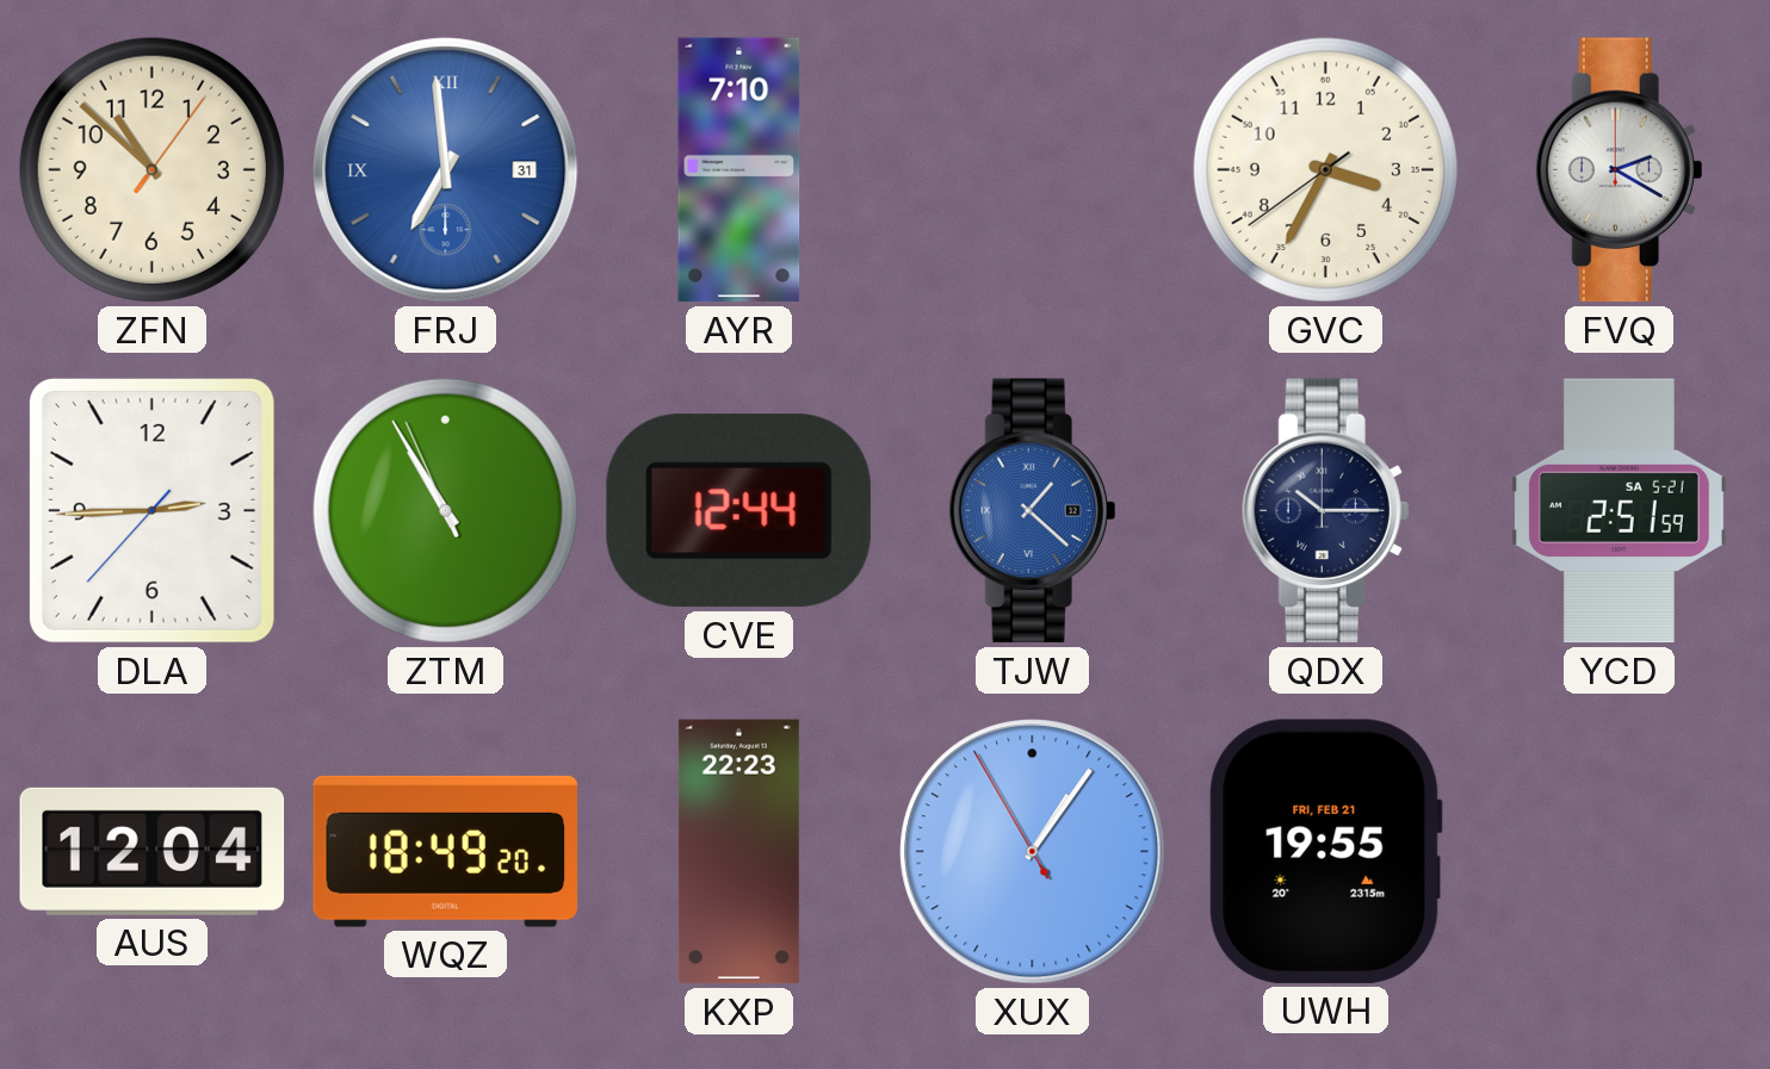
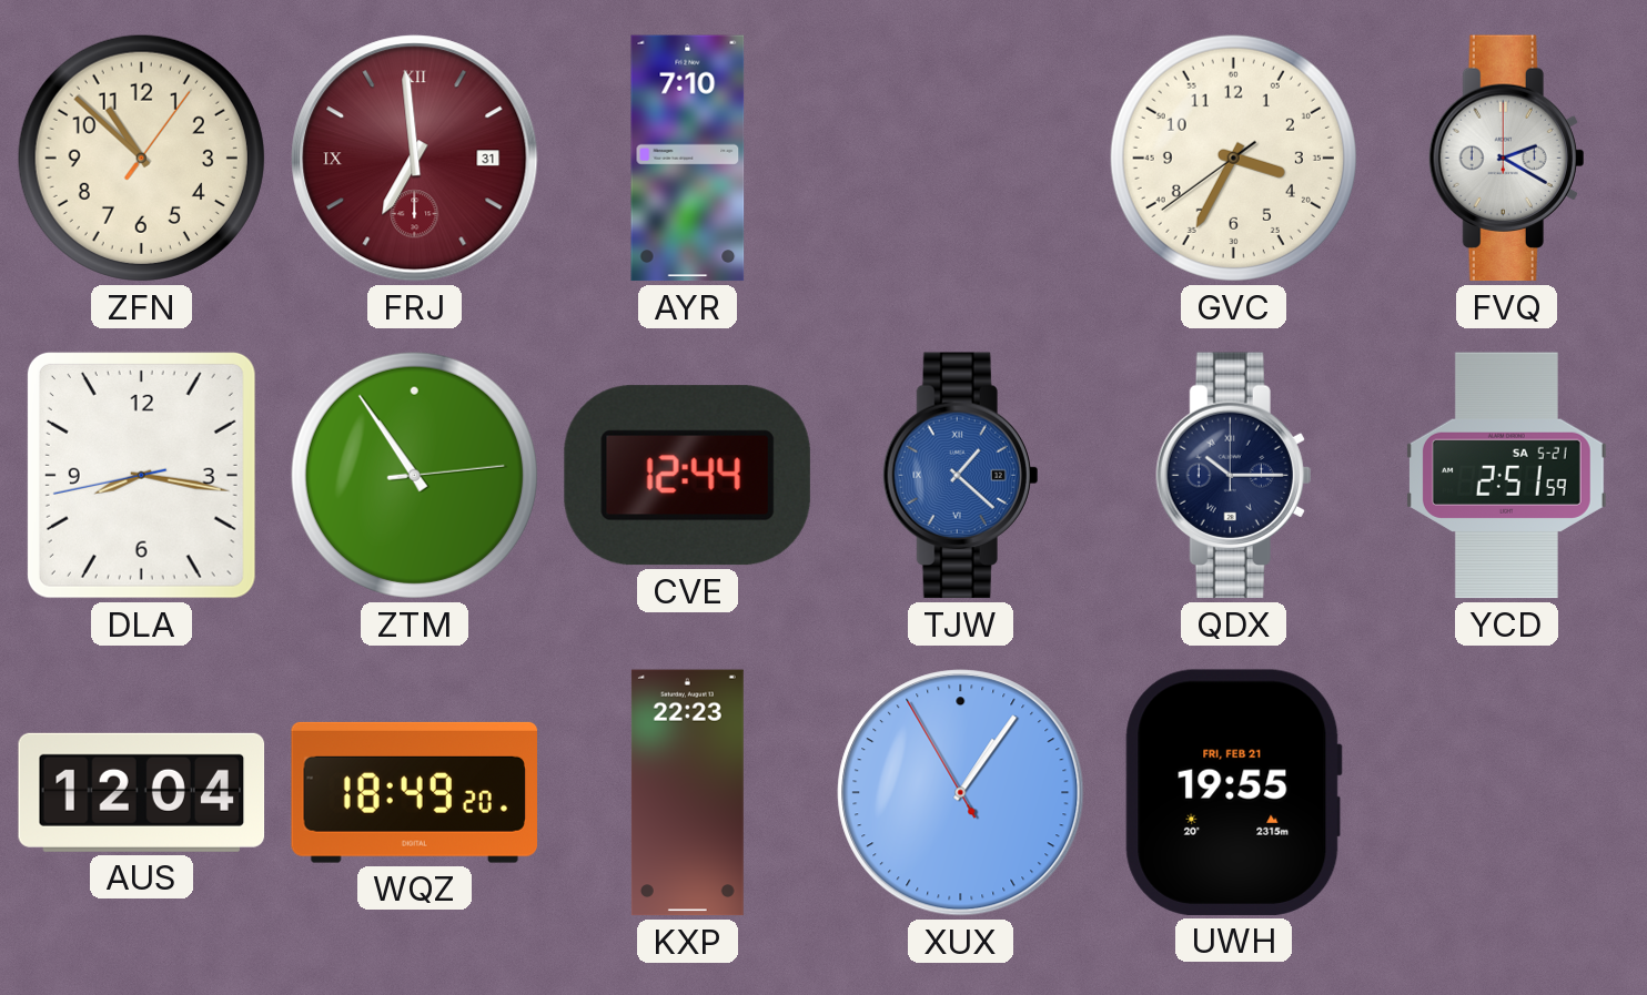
FRJ dial: blue -> burgundy
DLA: 2:44 -> 8:16
ZTM: 10:54:56 -> 10:54:14
